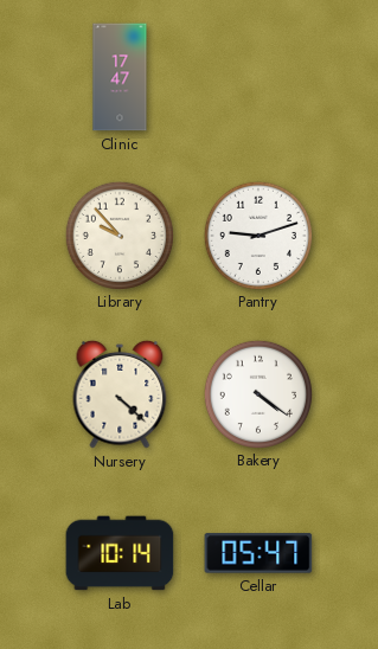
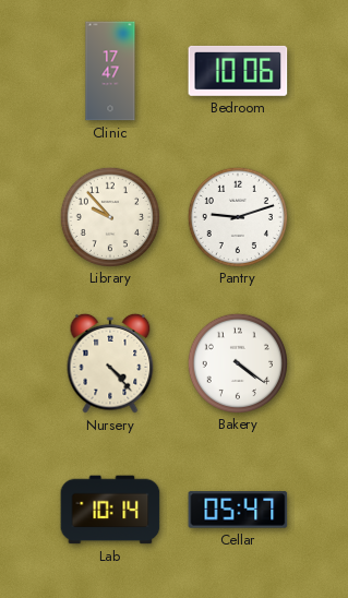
Bedroom: none -> 10:06
Nursery: 4:22 -> 4:23
